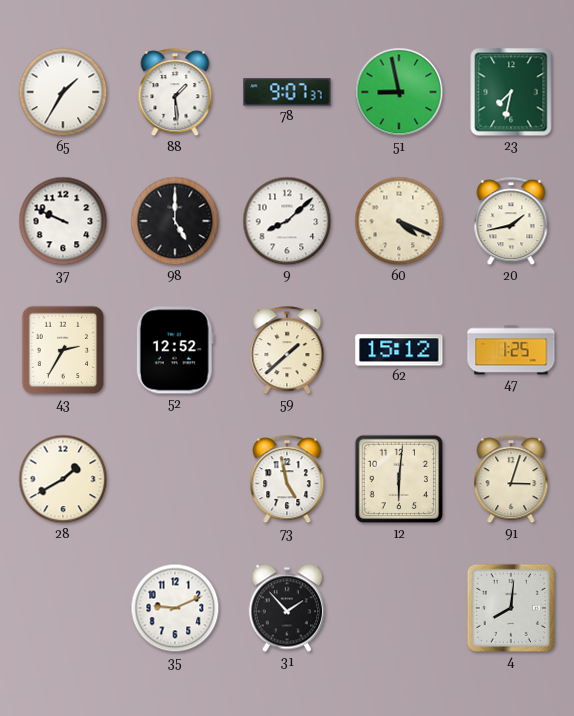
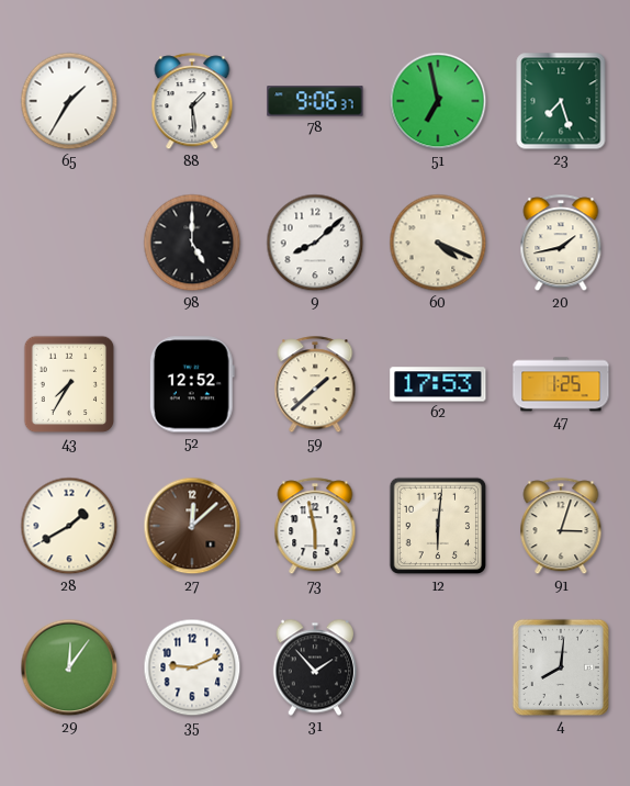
78: 9:07 -> 9:06
51: 8:58 -> 6:58
23: 7:32 -> 7:27
37: 9:49 -> none
43: 2:35 -> 7:35
62: 15:12 -> 17:53
27: none -> 12:08
73: 4:58 -> 5:58
29: none -> 12:06
